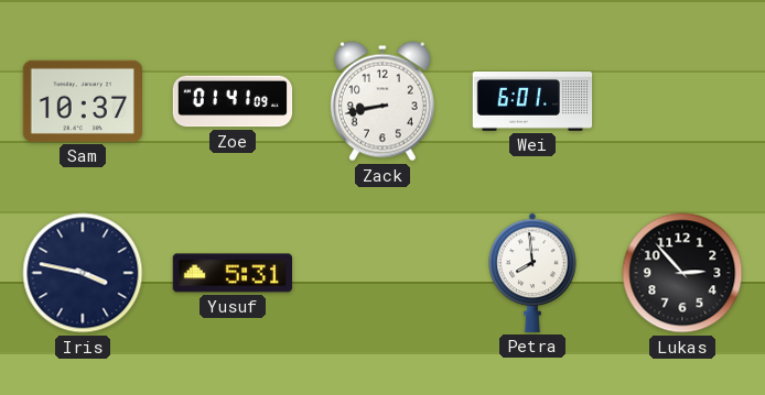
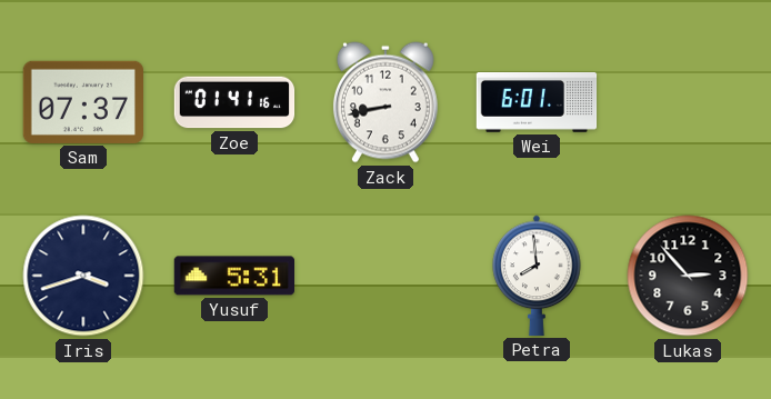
Sam: 10:37 -> 07:37
Zoe: 01:41:09 -> 01:41:16
Iris: 3:47 -> 3:42
